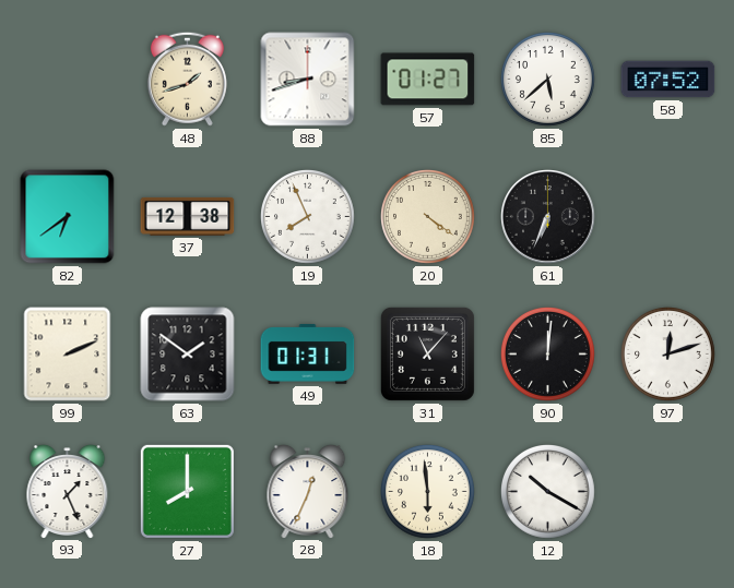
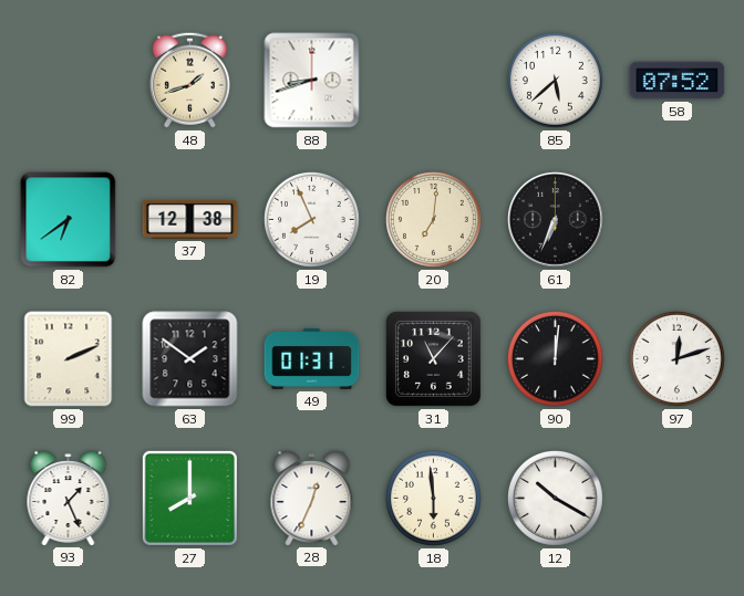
57: 01:27 -> none
20: 4:21 -> 7:01
